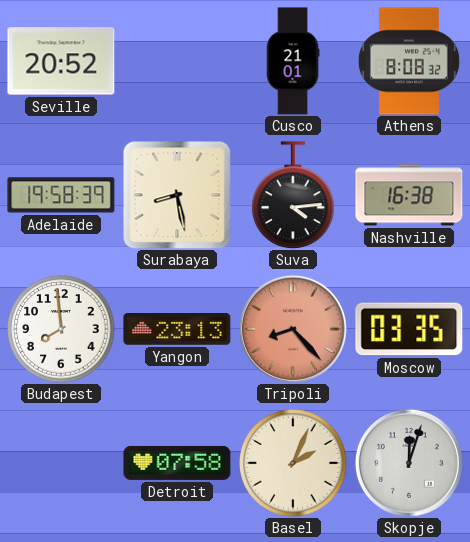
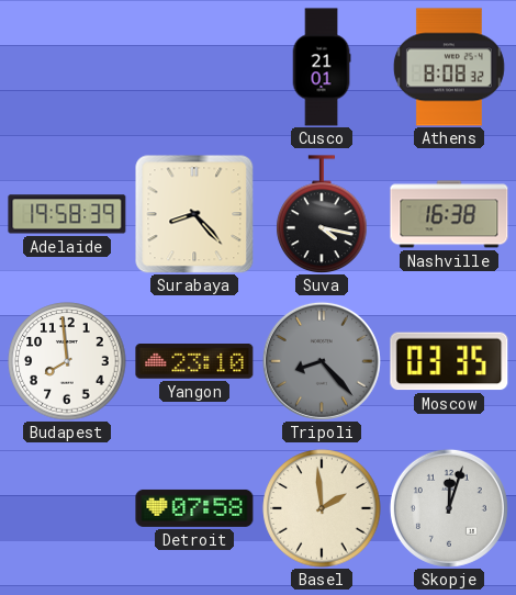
Seville: 20:52 -> none
Surabaya: 8:28 -> 8:23
Suva: 4:14 -> 4:17
Yangon: 23:13 -> 23:10
Tripoli dial: salmon -> grey
Basel: 2:04 -> 1:59
